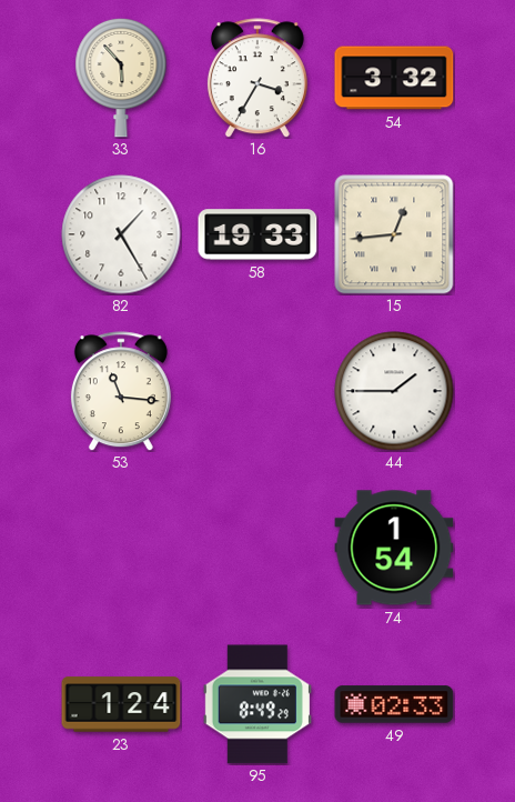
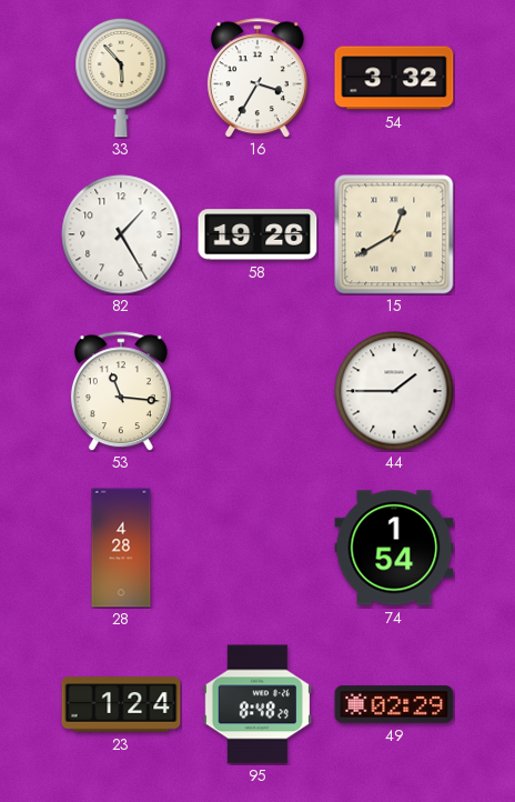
58: 19:33 -> 19:26
15: 12:44 -> 12:40
28: none -> 4:28
95: 8:49 -> 8:48
49: 02:33 -> 02:29
